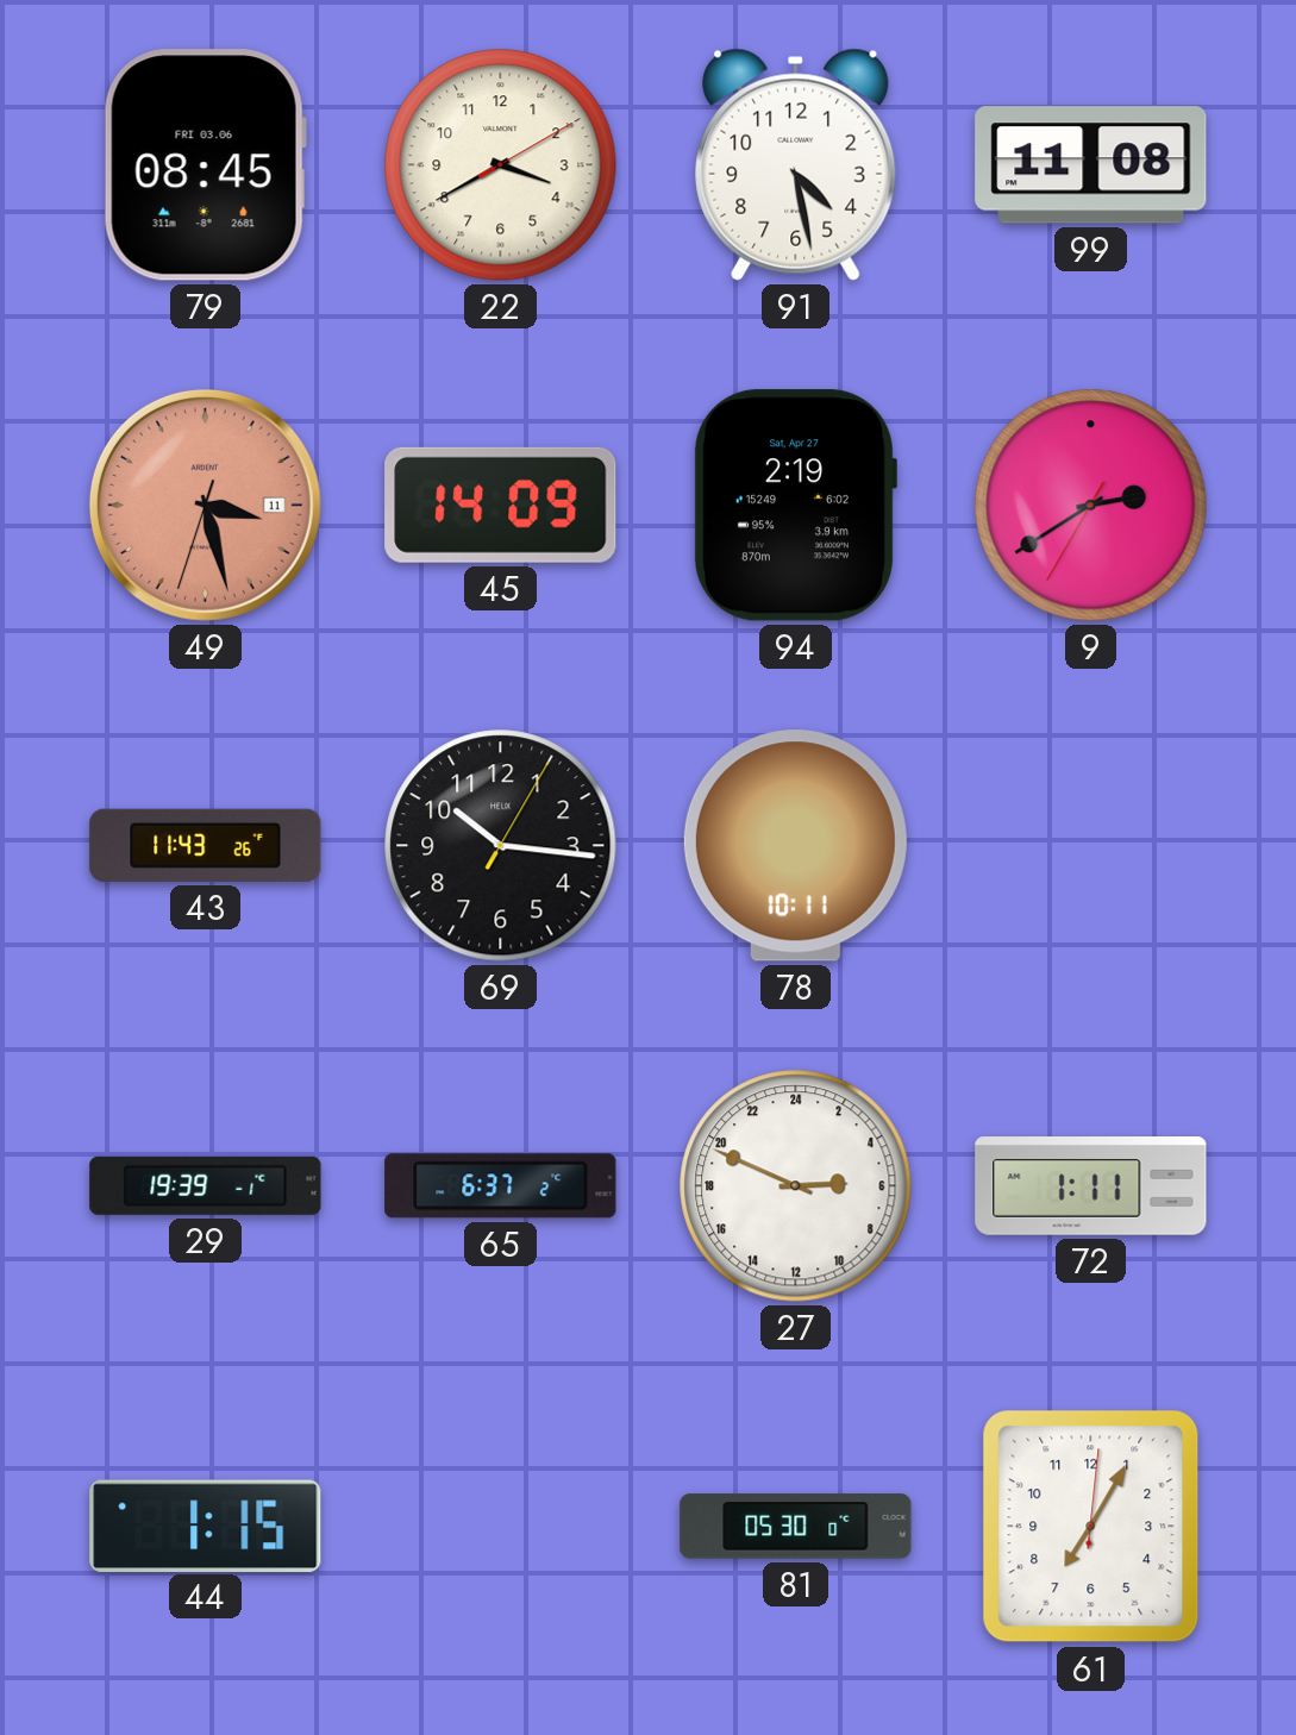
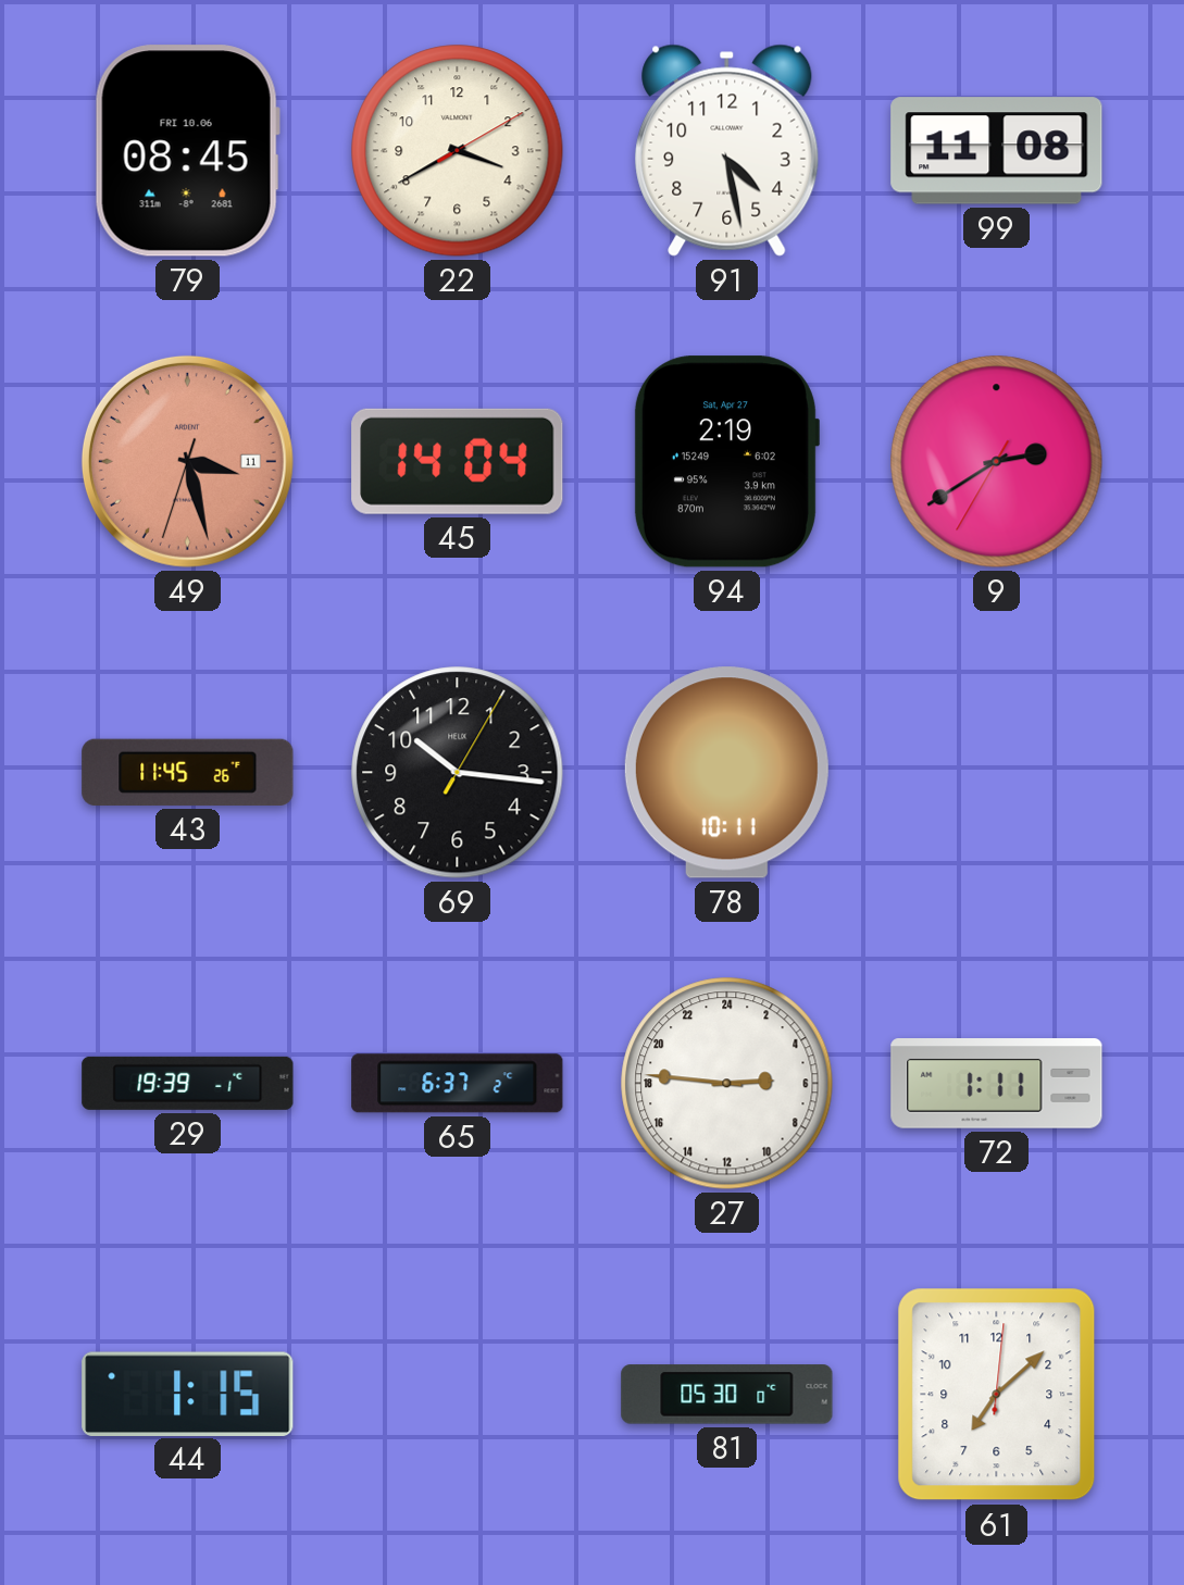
79 date: FRI 03.06 -> FRI 10.06
45: 14:09 -> 14:04
43: 11:43 -> 11:45
27: 5:49 -> 5:46
61: 7:05 -> 7:08
